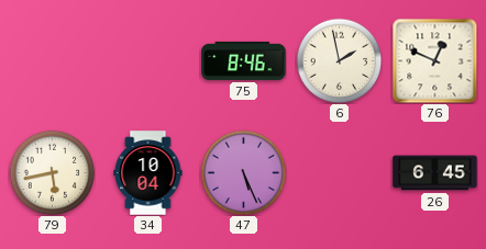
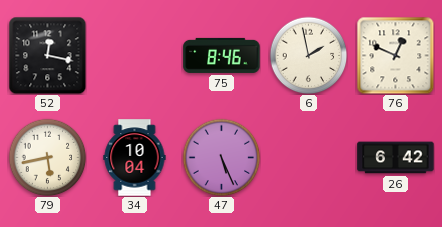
52: none -> 12:17
26: 6:45 -> 6:42
